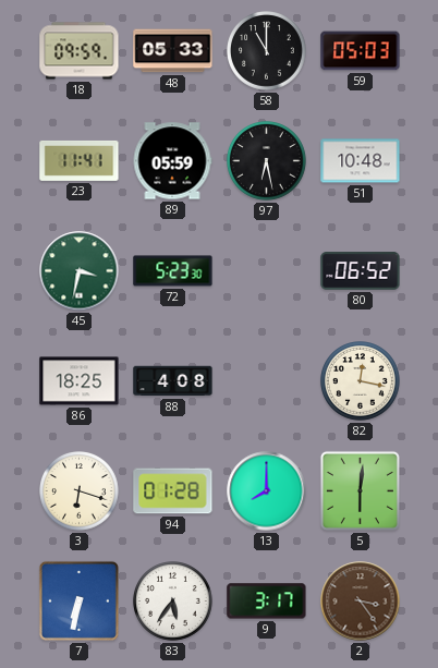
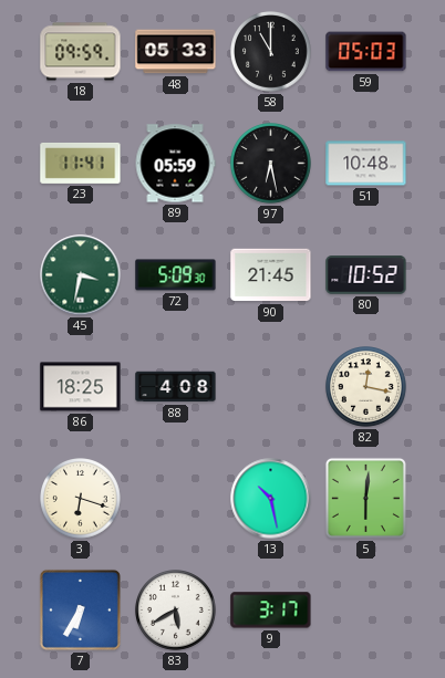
72: 5:23 -> 5:09
90: none -> 21:45
80: 06:52 -> 10:52
94: 01:28 -> none
13: 8:00 -> 10:28
7: 6:32 -> 6:35
83: 5:36 -> 5:40
2: 3:24 -> none
